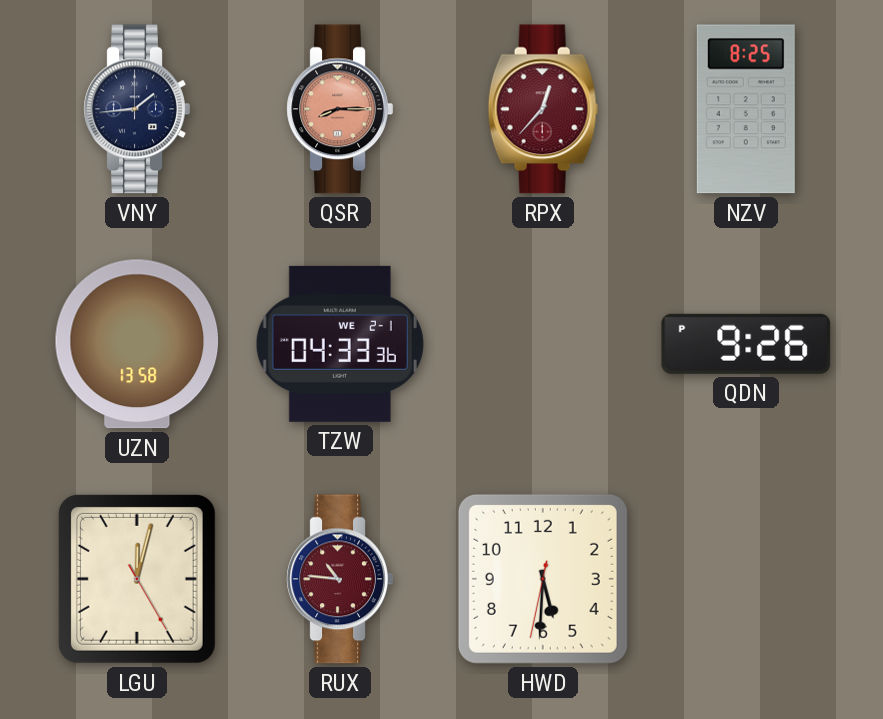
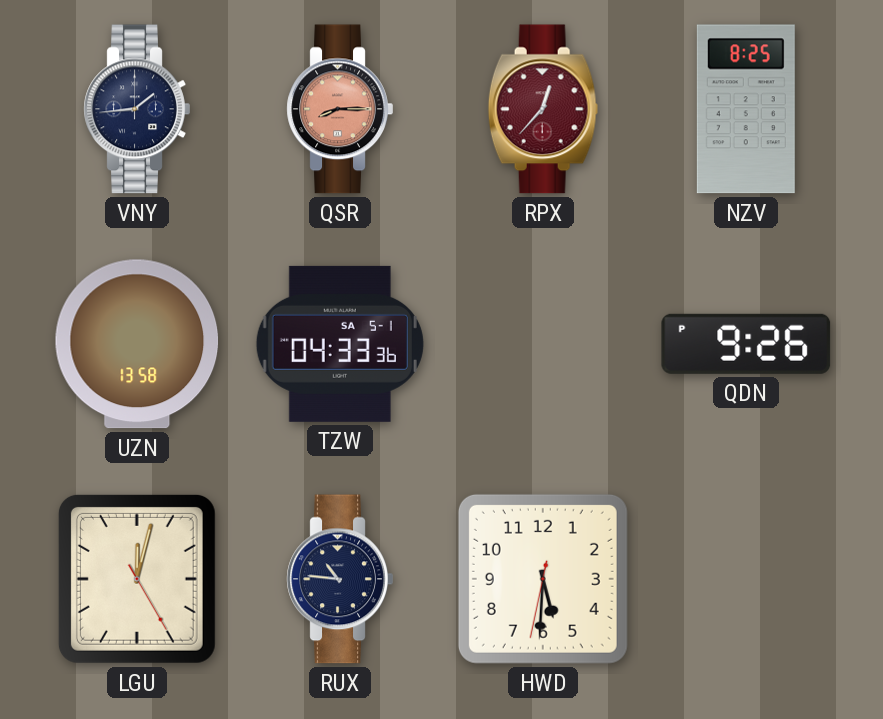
TZW date: WE 2-1 -> SA 5-1
RUX dial: burgundy -> navy
